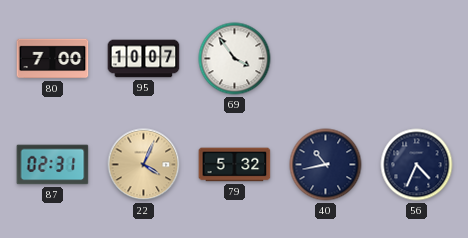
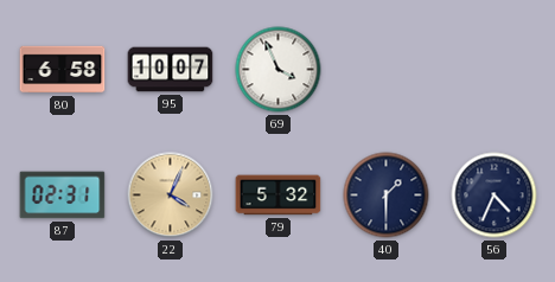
80: 7:00 -> 6:58
69: 3:54 -> 3:56
40: 10:43 -> 1:30
